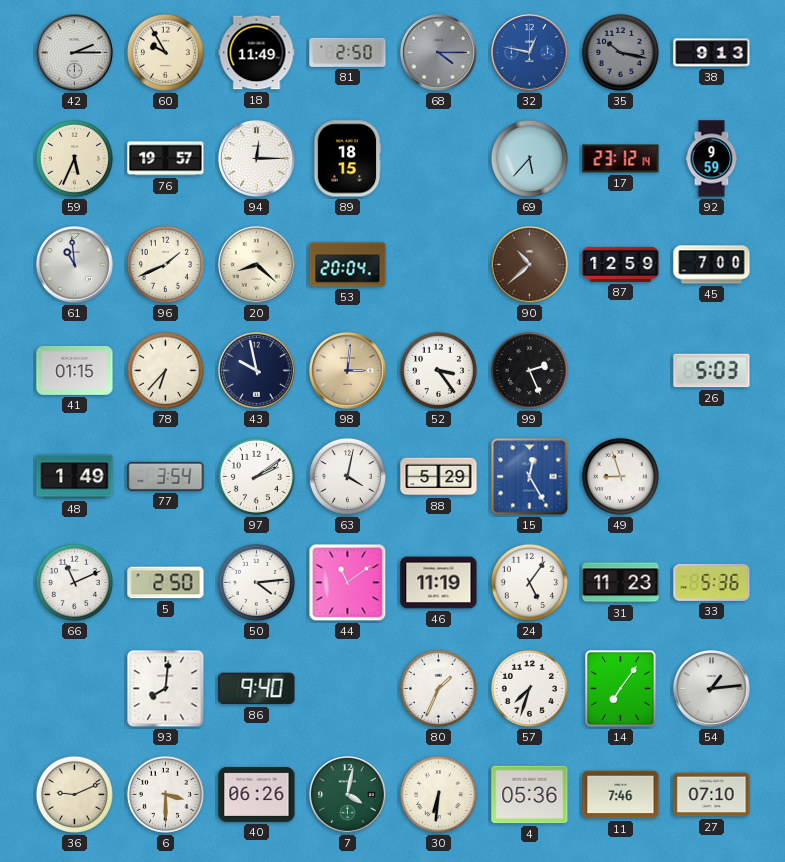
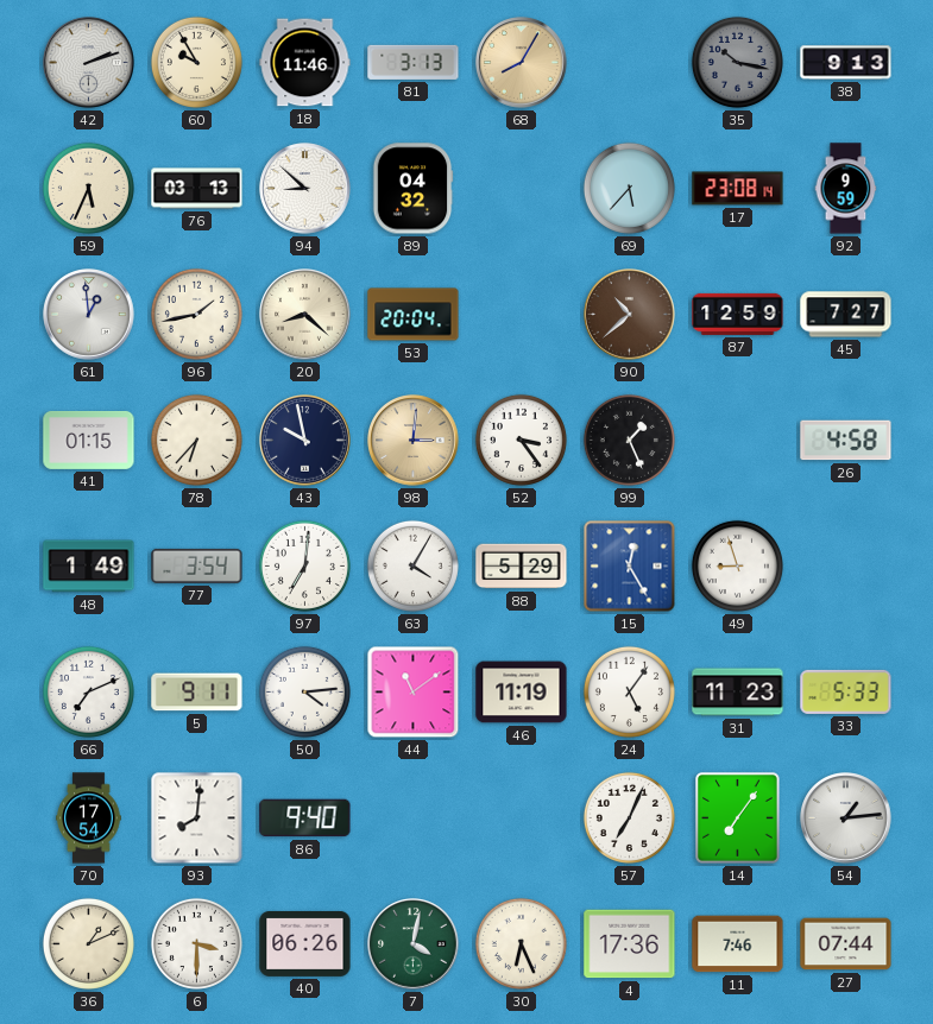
42: 2:15 -> 2:12
18: 11:49 -> 11:46
81: 2:50 -> 3:13
68: 4:15 -> 8:05
68 dial: grey -> champagne
32: 12:47 -> none
76: 19:57 -> 03:13
94: 12:15 -> 8:52
89: 18:15 -> 04:32
17: 23:12 -> 23:08
61: 10:59 -> 12:59
96: 1:41 -> 1:43
45: 7:00 -> 7:27
99: 2:26 -> 1:26
26: 5:03 -> 4:58
97: 2:09 -> 7:01
63: 4:02 -> 4:05
66: 11:11 -> 7:11
5: 2:50 -> 9:11
33: 5:36 -> 5:33
70: none -> 17:54
80: 1:34 -> none
57: 7:33 -> 7:04
36: 9:11 -> 1:11
30: 6:31 -> 6:26
4: 05:36 -> 17:36
27: 07:10 -> 07:44
